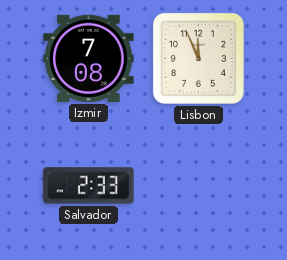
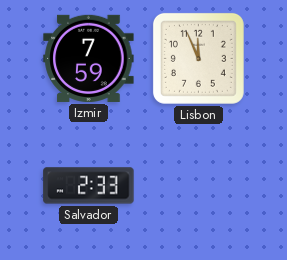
Izmir: 7:08 -> 7:59
